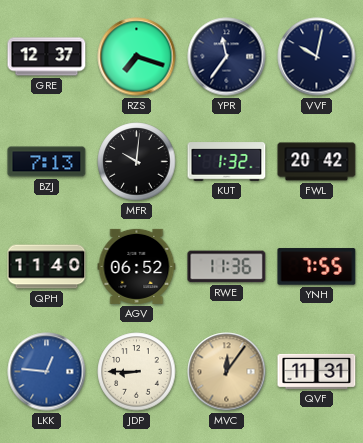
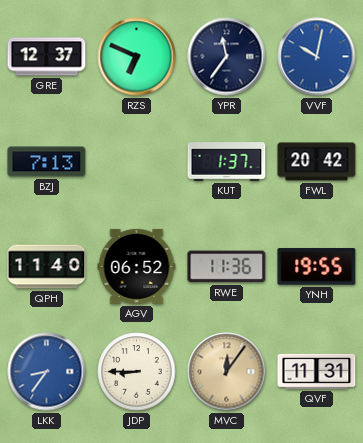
RZS: 7:18 -> 6:49
VVF dial: navy -> blue
MFR: 10:01 -> none
KUT: 1:32 -> 1:37
YNH: 7:55 -> 19:55
LKK: 12:46 -> 8:36
